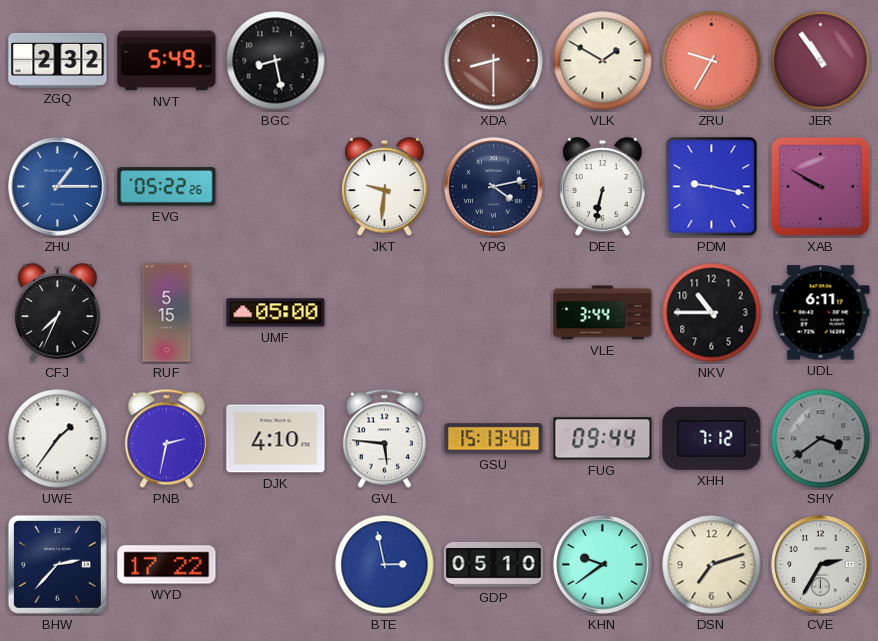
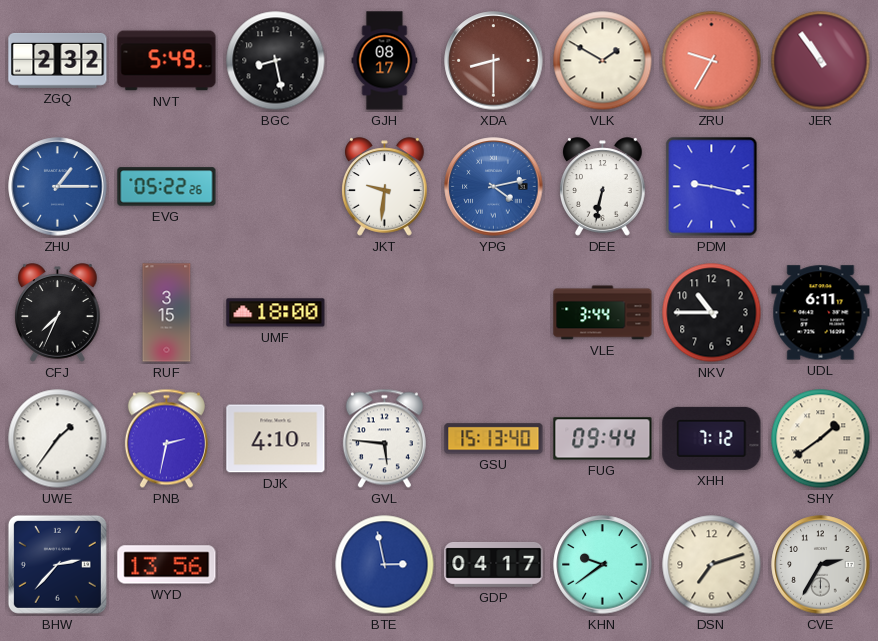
GJH: none -> 08:17
YPG dial: navy -> blue
XAB: 9:50 -> none
RUF: 5:15 -> 3:15
UMF: 05:00 -> 18:00
SHY: 3:39 -> 1:39
SHY dial: grey -> cream
WYD: 17:22 -> 13:56
GDP: 05:10 -> 04:17
